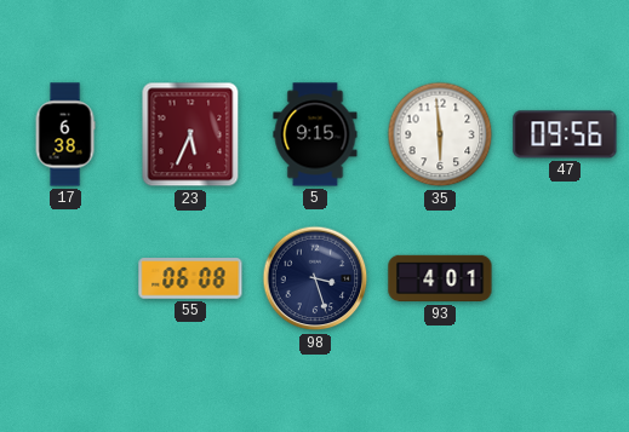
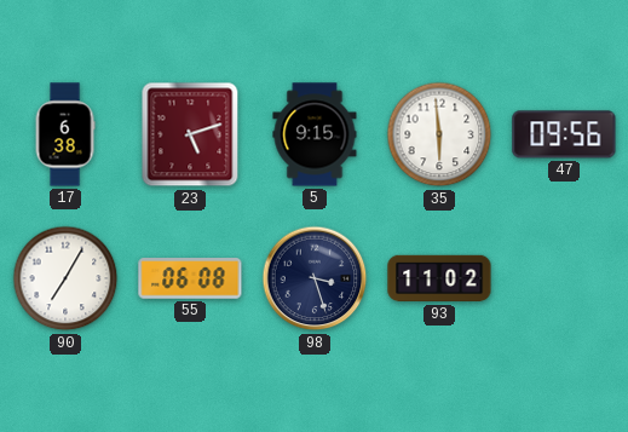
23: 5:34 -> 5:12
90: none -> 7:05
93: 4:01 -> 11:02
